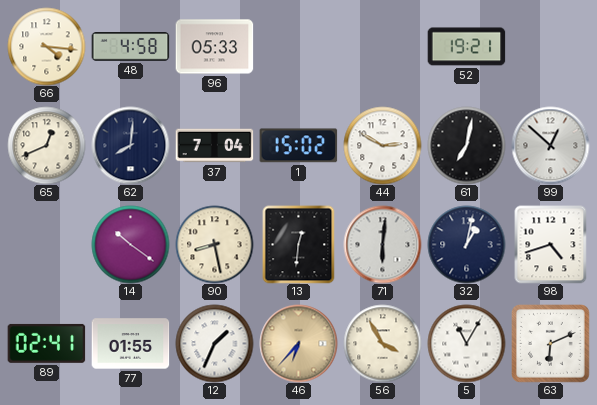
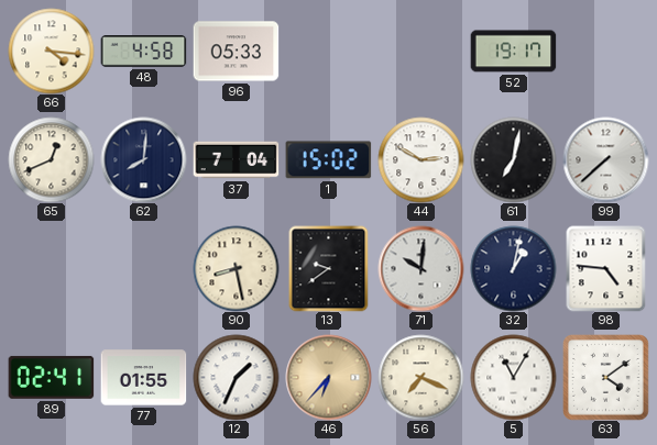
52: 19:21 -> 19:17
99: 12:52 -> 7:38
14: 10:21 -> none
13: 12:31 -> 9:39
71: 6:01 -> 10:01
98: 4:42 -> 4:46
56: 3:55 -> 7:19
63: 6:11 -> 4:09
